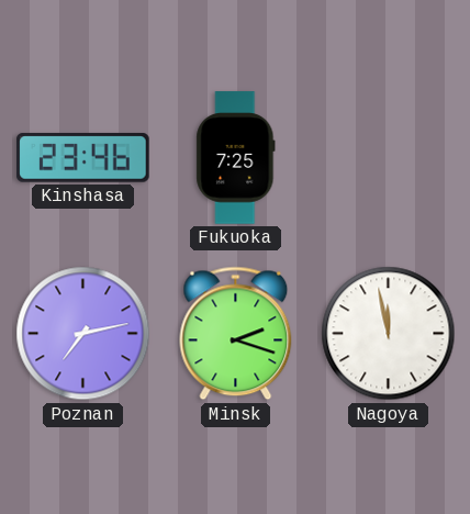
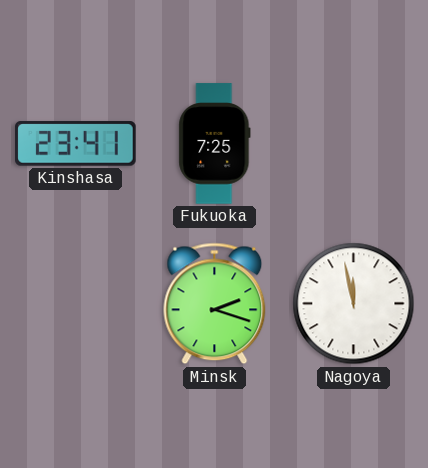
Kinshasa: 23:46 -> 23:41
Poznan: 7:13 -> none
